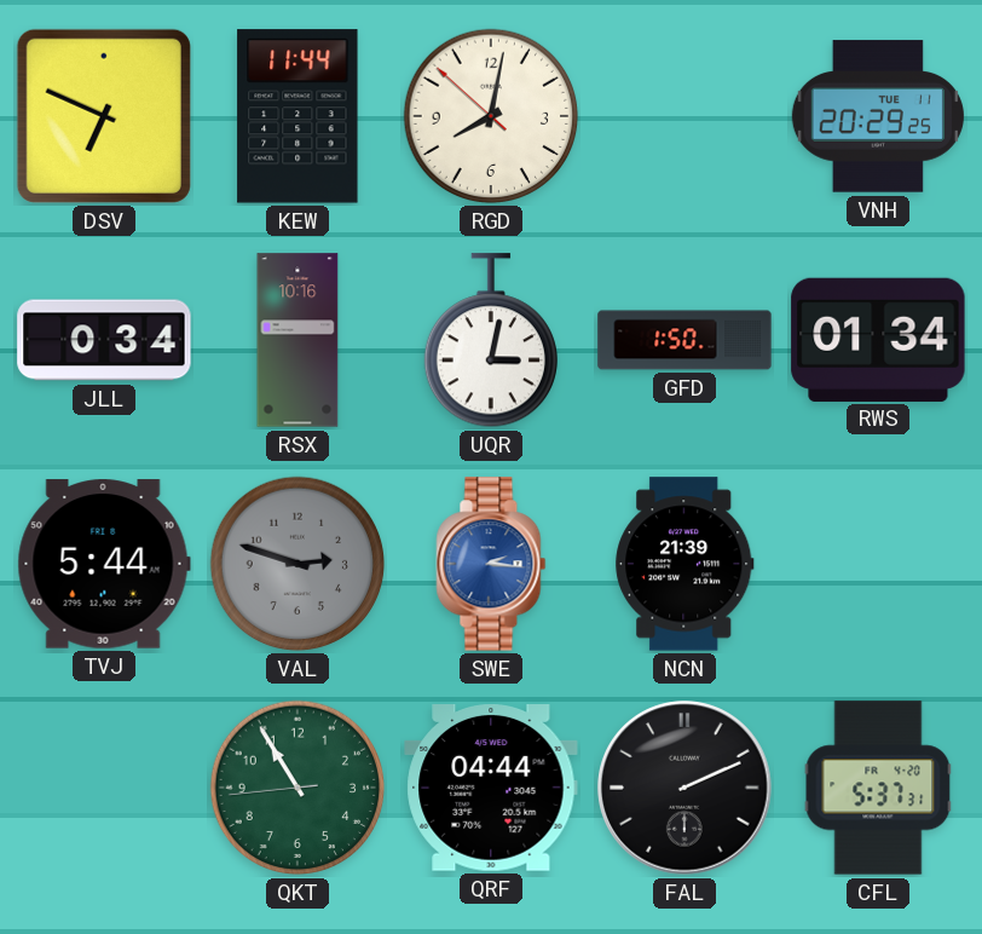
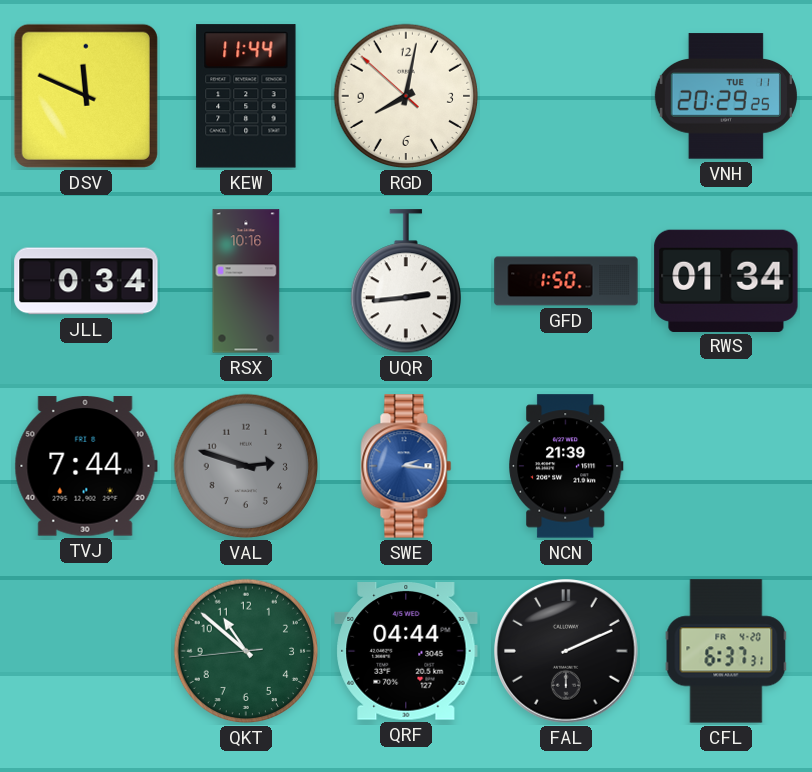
DSV: 6:49 -> 11:49
UQR: 3:02 -> 2:44
TVJ: 5:44 -> 7:44
QKT: 10:54 -> 10:51
CFL: 5:37 -> 6:37
